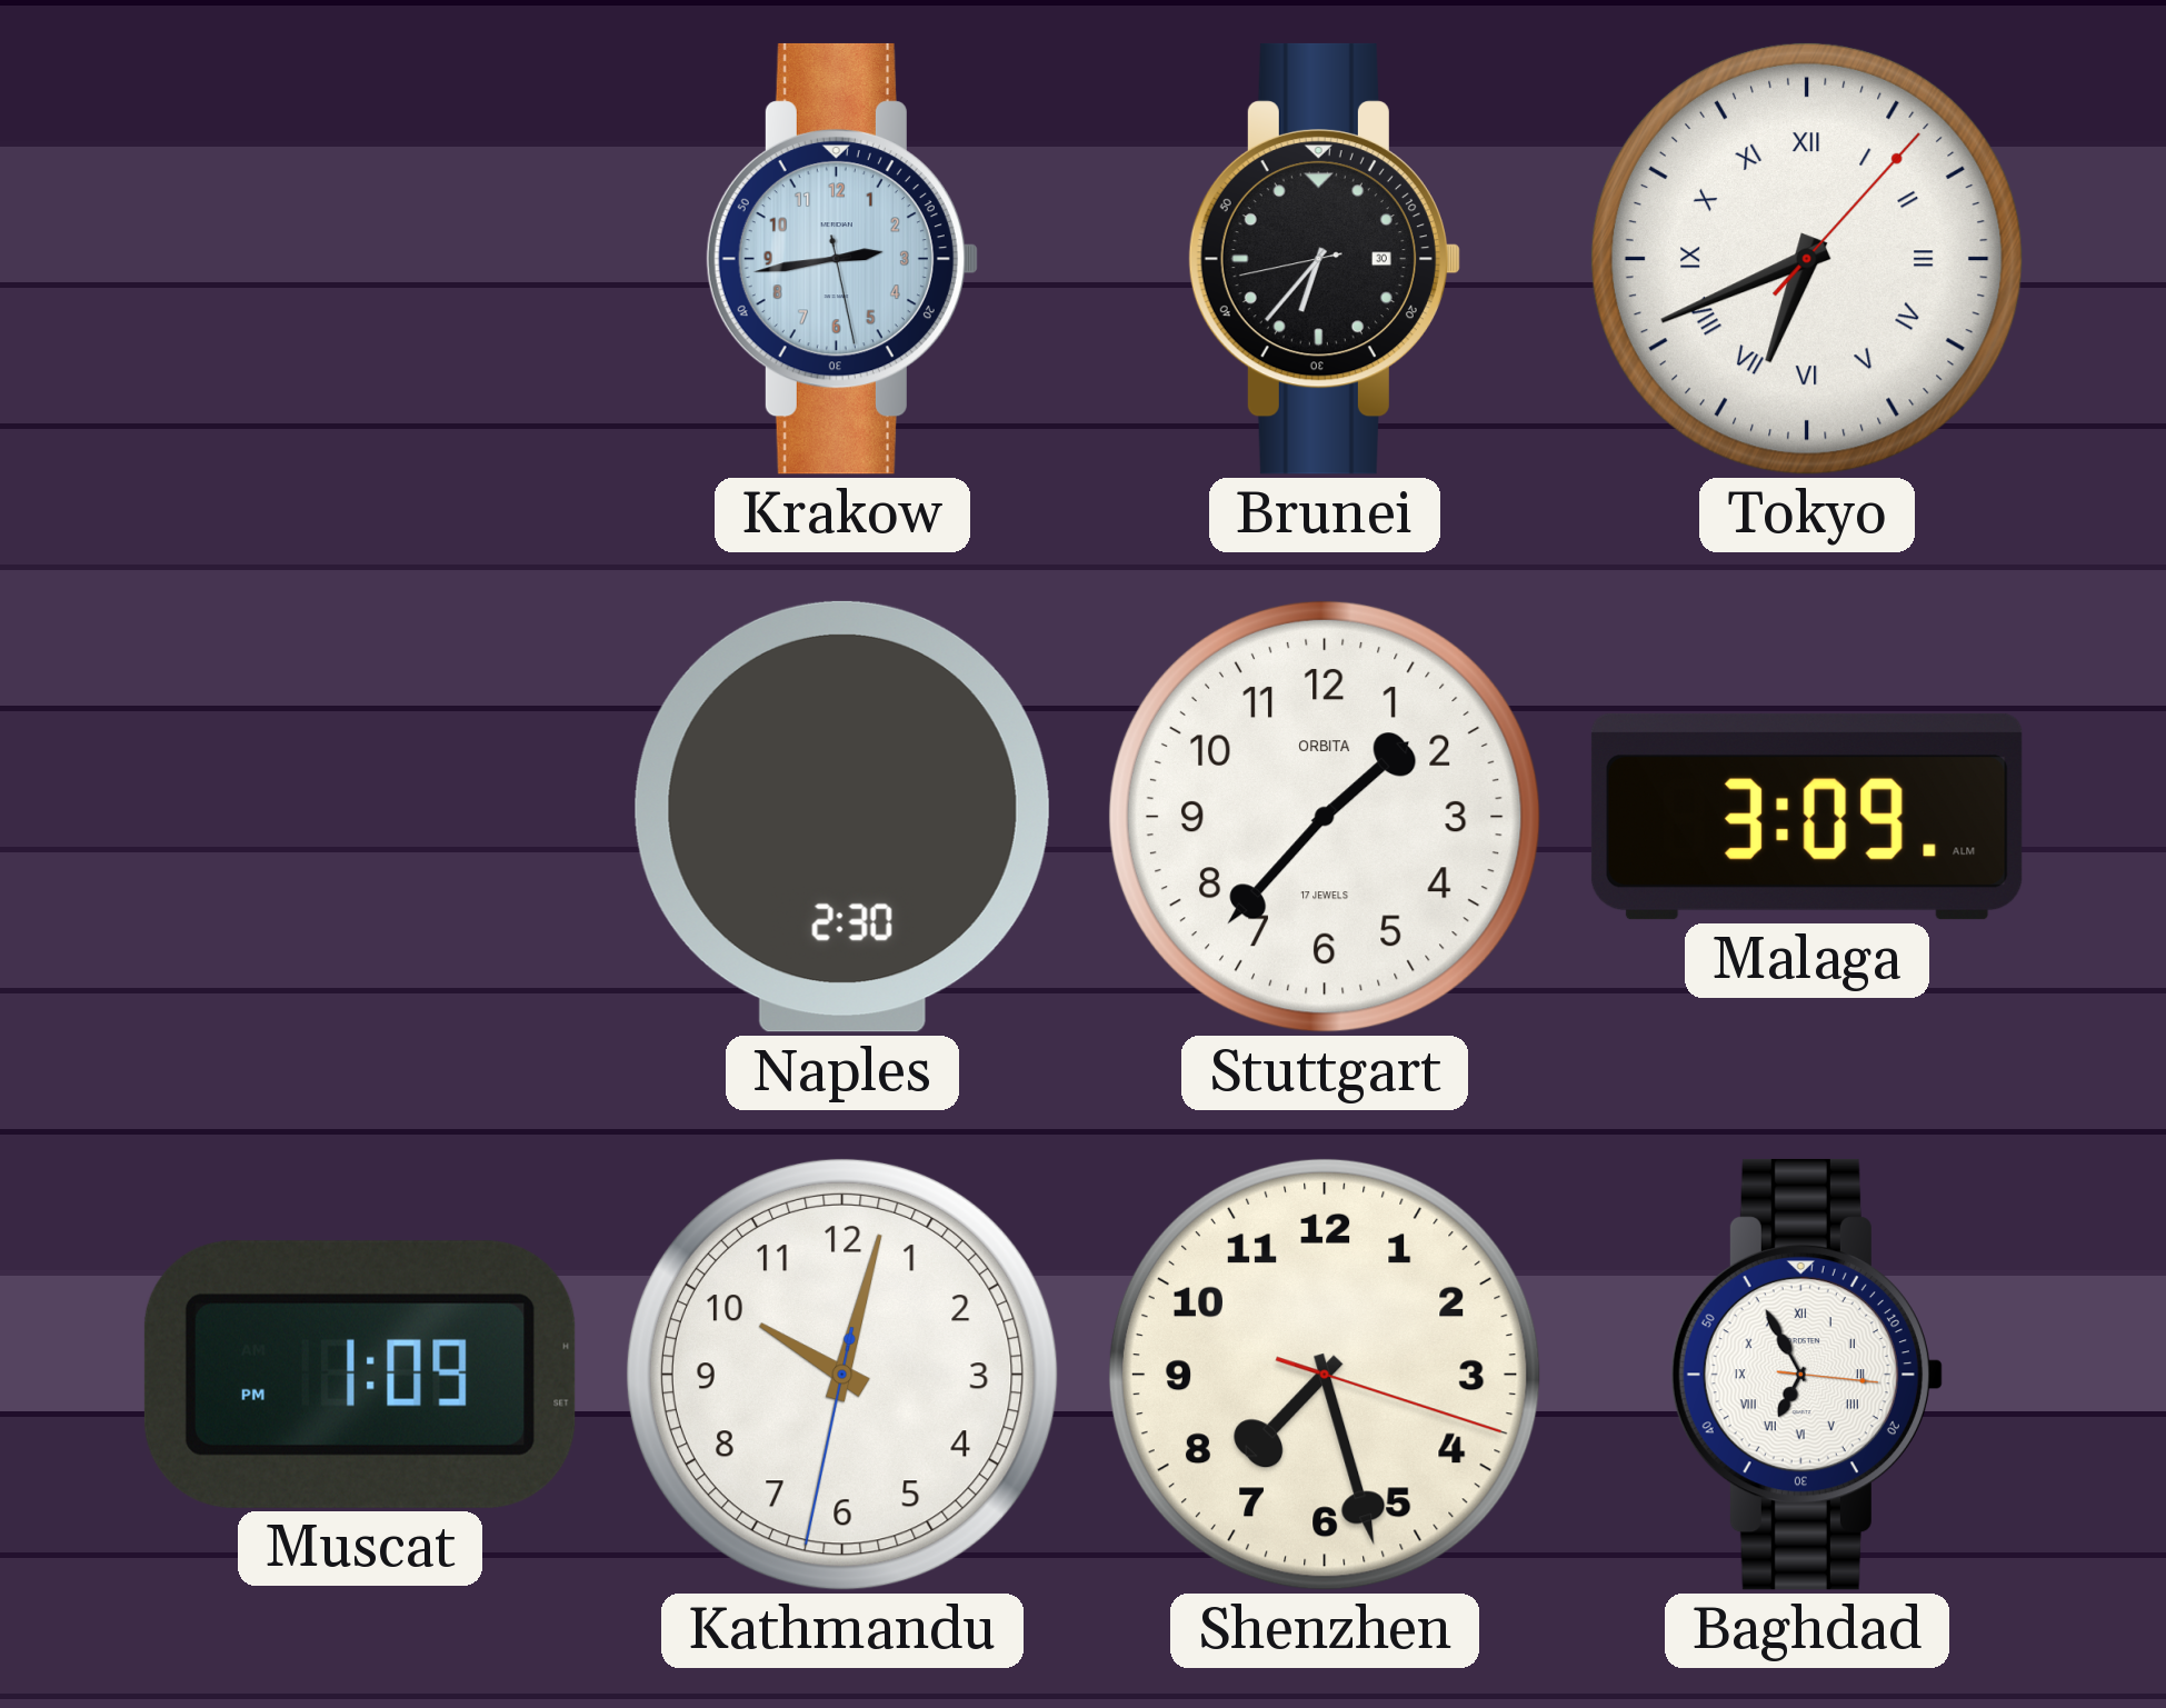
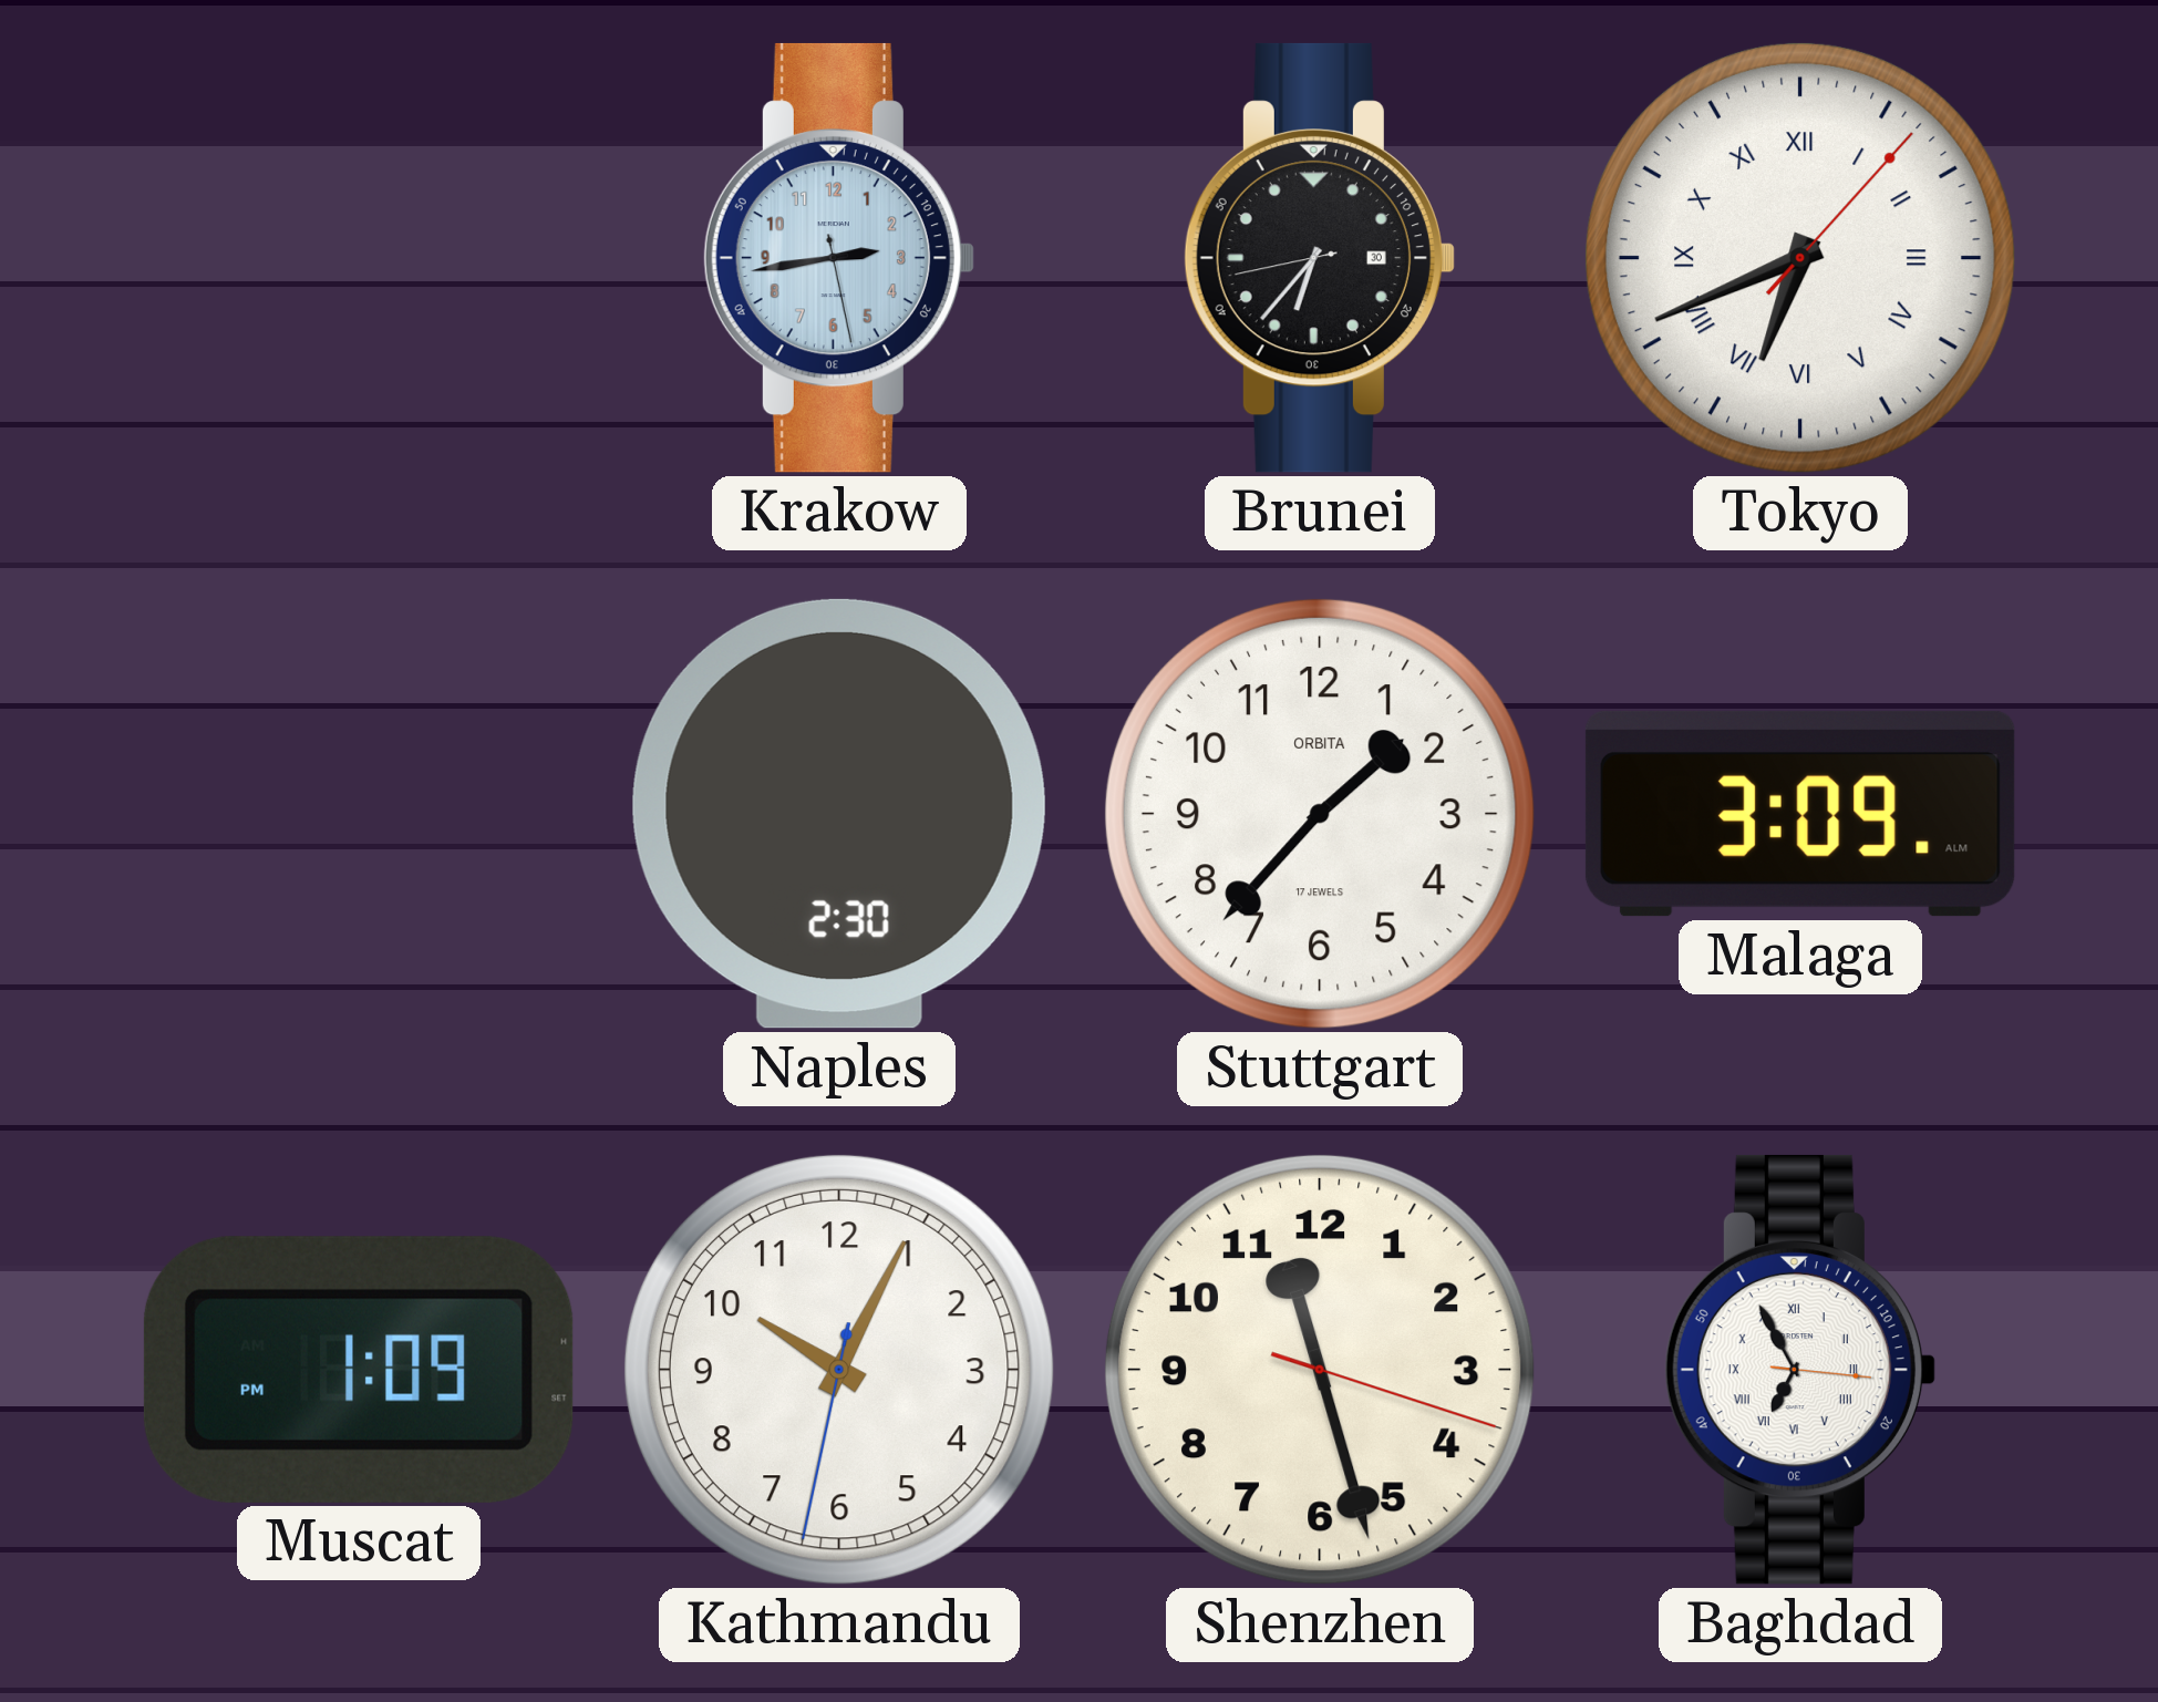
Kathmandu: 10:02 -> 10:04
Shenzhen: 7:27 -> 11:27
